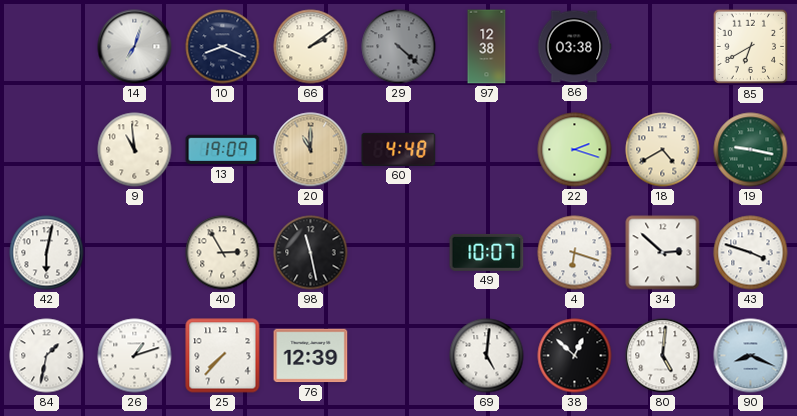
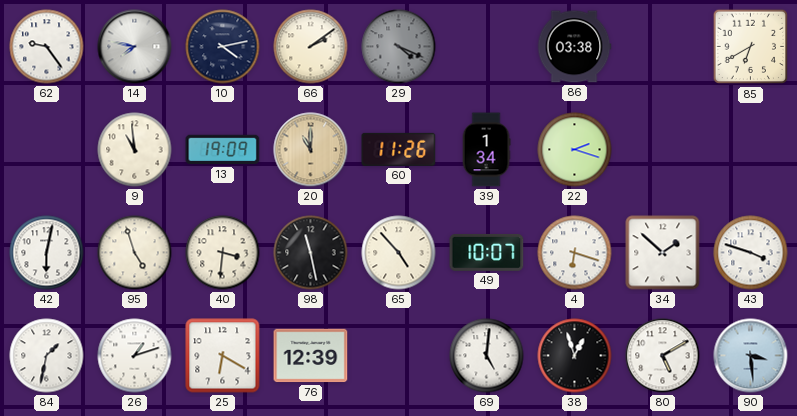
62: none -> 9:24
14: 7:03 -> 7:47
10: 8:19 -> 4:13
29: 4:22 -> 4:19
97: 12:38 -> none
60: 4:48 -> 11:26
39: none -> 1:34
18: 4:40 -> none
19: 9:17 -> none
95: none -> 4:57
40: 2:55 -> 3:31
65: none -> 4:53
34: 2:52 -> 1:52
25: 7:37 -> 6:20
38: 12:52 -> 12:57
80: 5:01 -> 5:10
90: 8:19 -> 3:29
